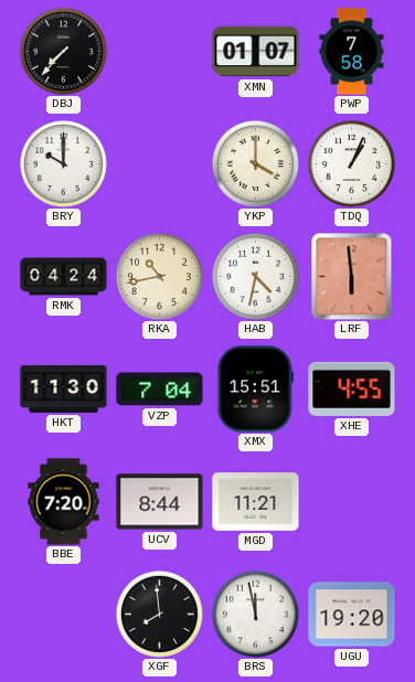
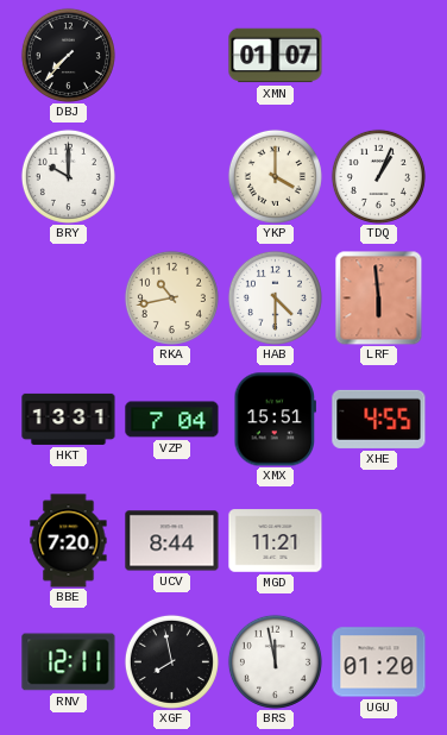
PWP: 7:58 -> none
RMK: 04:24 -> none
HAB: 4:32 -> 4:30
HKT: 11:30 -> 13:31
RNV: none -> 12:11
XGF: 7:59 -> 7:58
UGU: 19:20 -> 01:20
